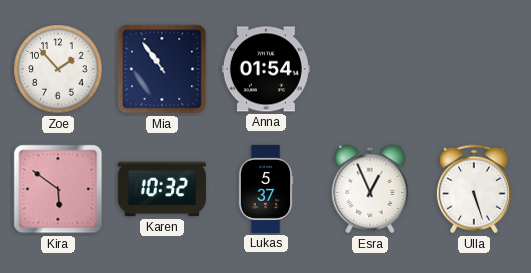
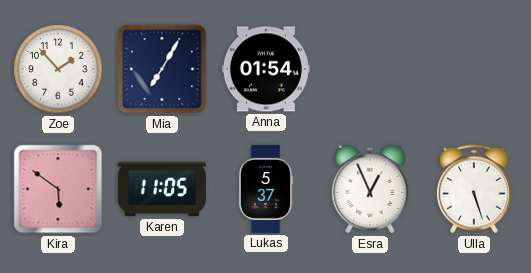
Mia: 10:54 -> 7:05
Karen: 10:32 -> 11:05
